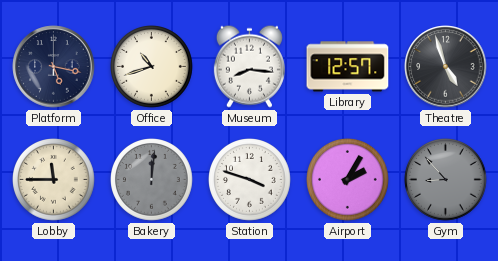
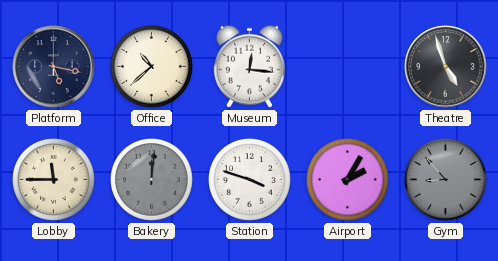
Office: 10:42 -> 10:38
Museum: 8:16 -> 12:16
Library: 12:57 -> none
